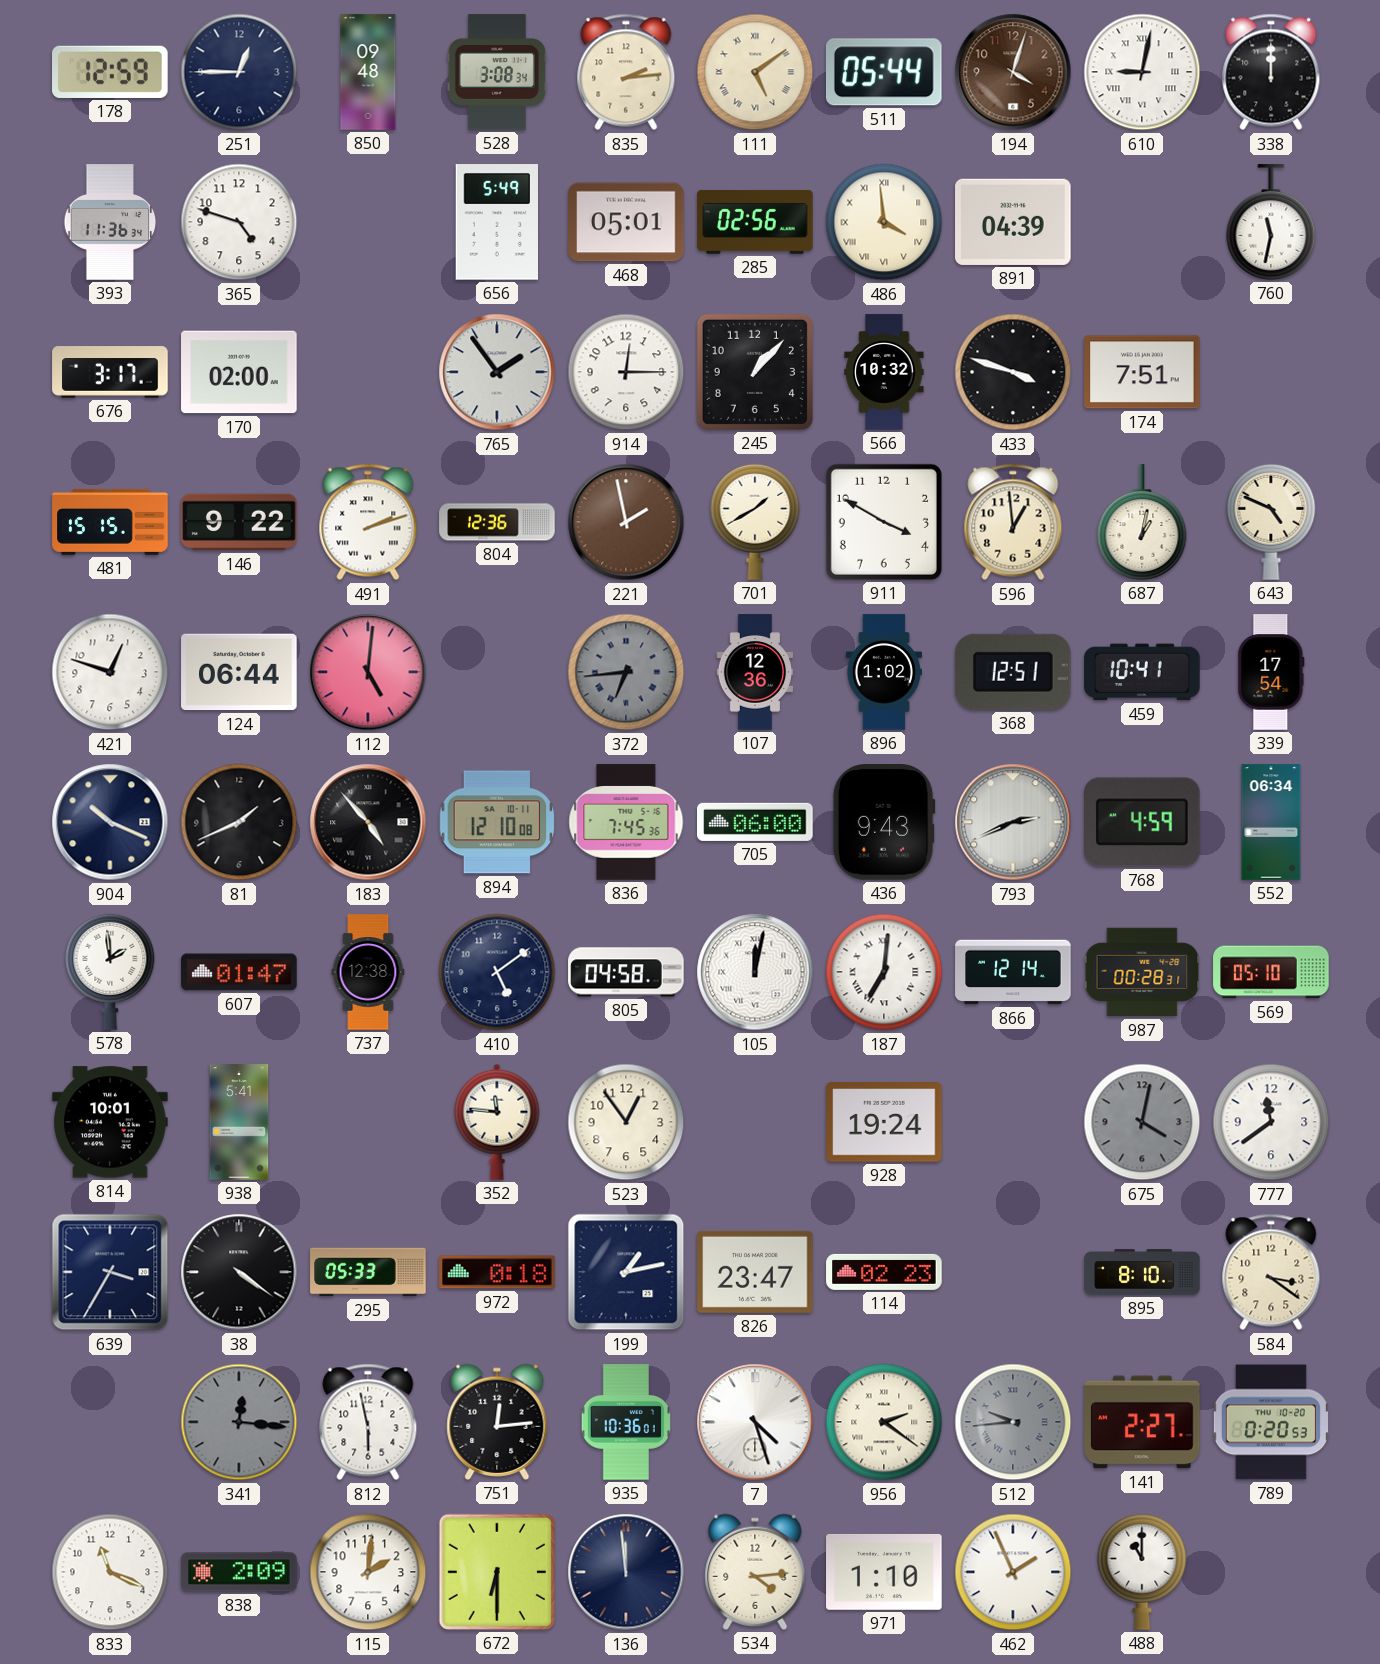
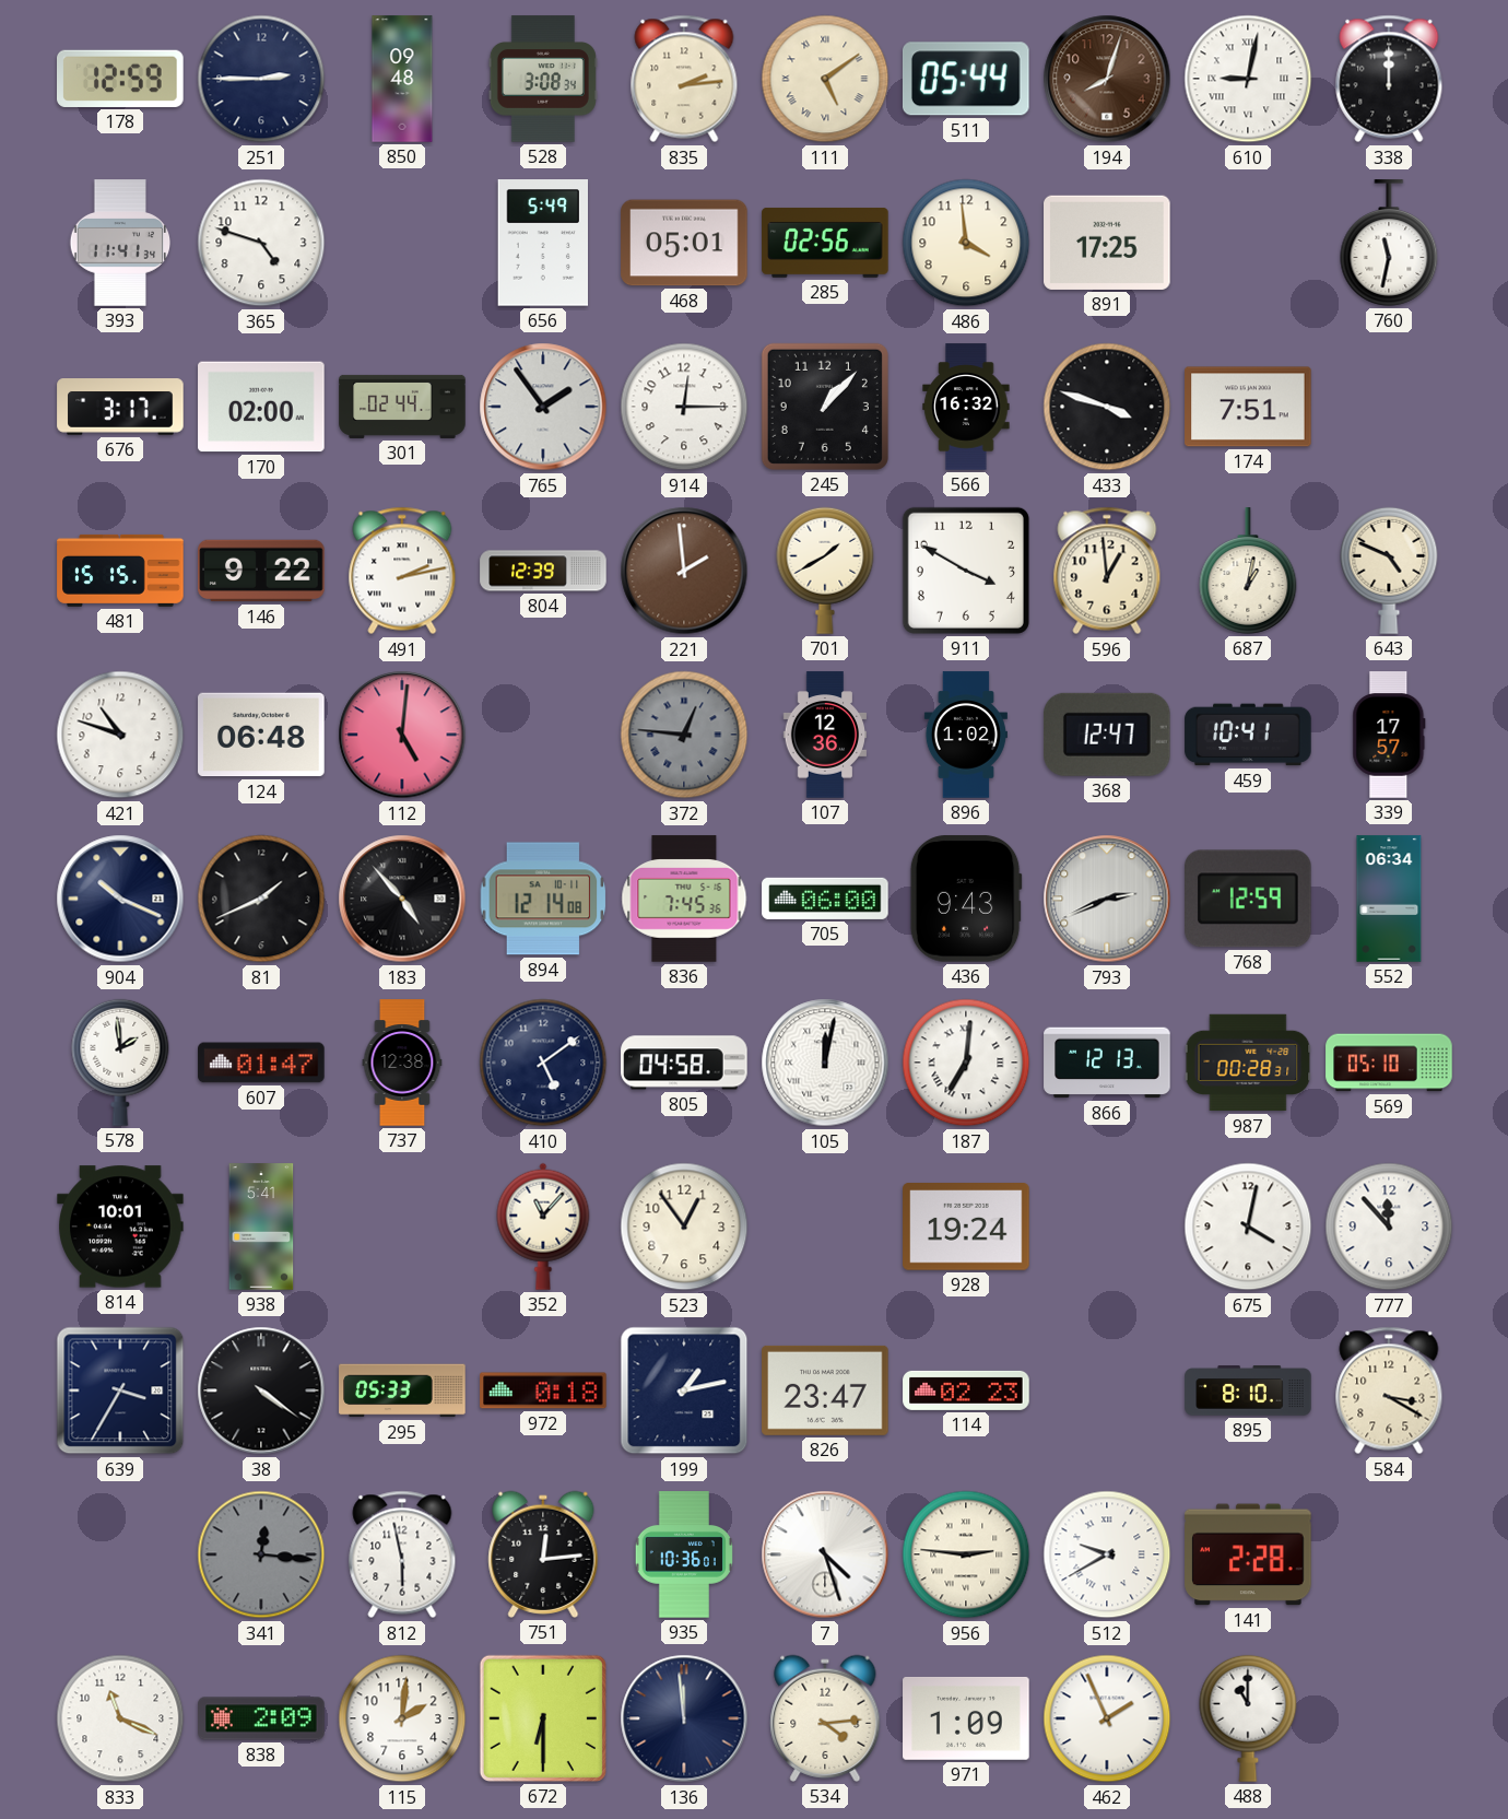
251: 12:45 -> 2:45
194: 4:03 -> 8:03
393: 11:36 -> 11:41
486 numerals: Roman -> Arabic
891: 04:39 -> 17:25
301: none -> 02:44
566: 10:32 -> 16:32
491: 2:12 -> 2:13
804: 12:36 -> 12:39
221: 1:58 -> 1:59
421: 12:48 -> 10:48
124: 06:44 -> 06:48
372: 6:44 -> 12:46
368: 12:51 -> 12:47
339: 17:54 -> 17:57
894: 12:10 -> 12:14
768: 4:59 -> 12:59
866: 12:14 -> 12:13
352: 11:46 -> 11:07
675 dial: grey -> white
777: 11:39 -> 11:53
584: 3:21 -> 3:20
956: 2:21 -> 2:46
512: 9:44 -> 9:40
512 dial: grey -> white
141: 2:27 -> 2:28
789: 0:20 -> none
971: 1:10 -> 1:09
